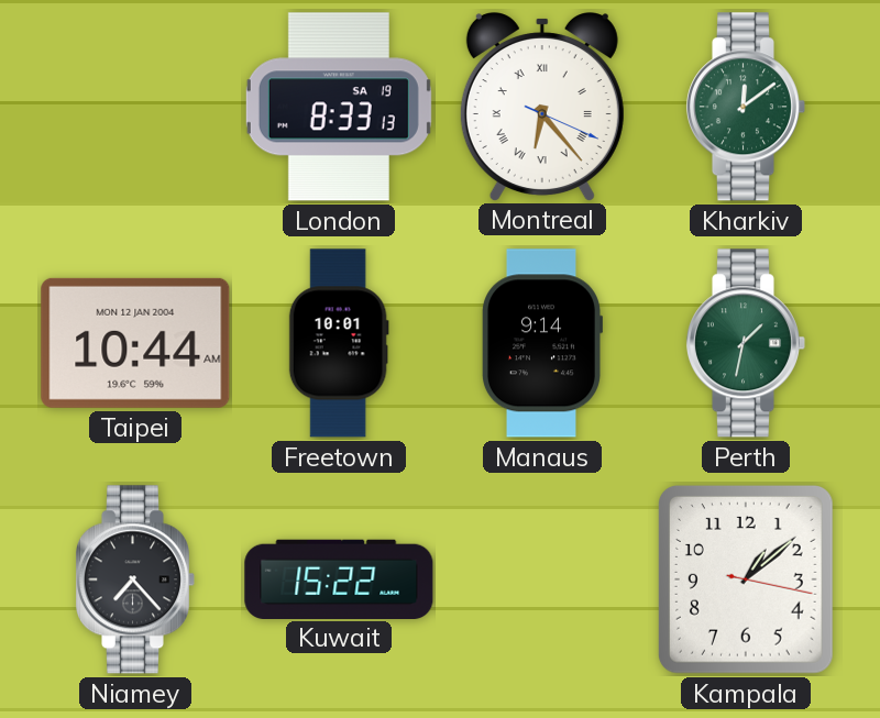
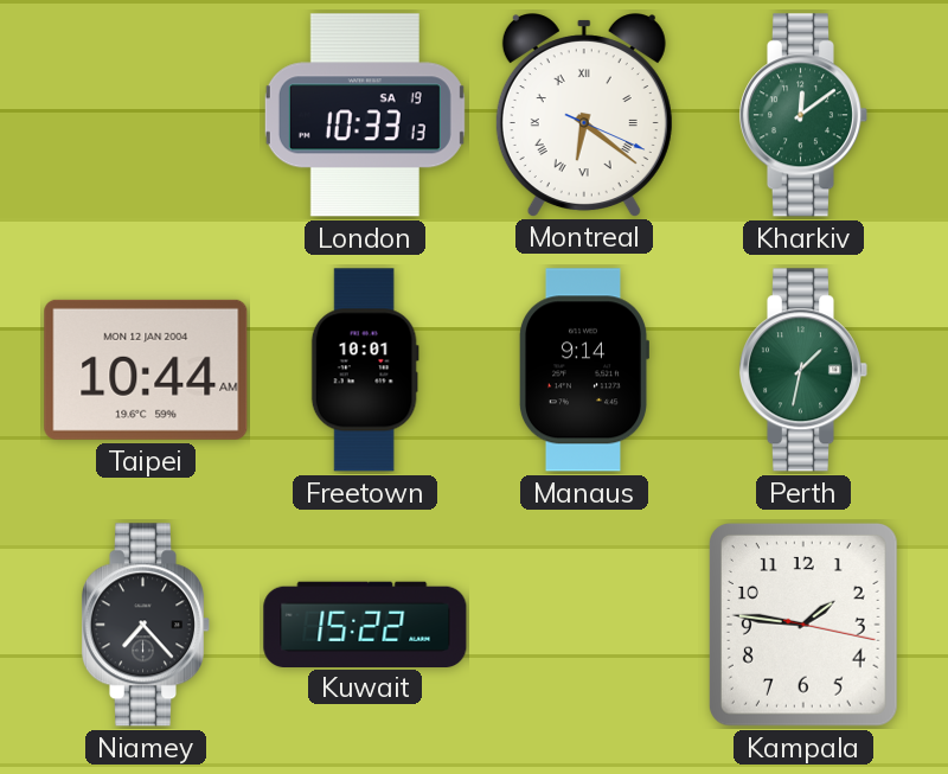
London: 8:33 -> 10:33
Montreal: 6:23 -> 6:21
Kampala: 1:08 -> 1:46
